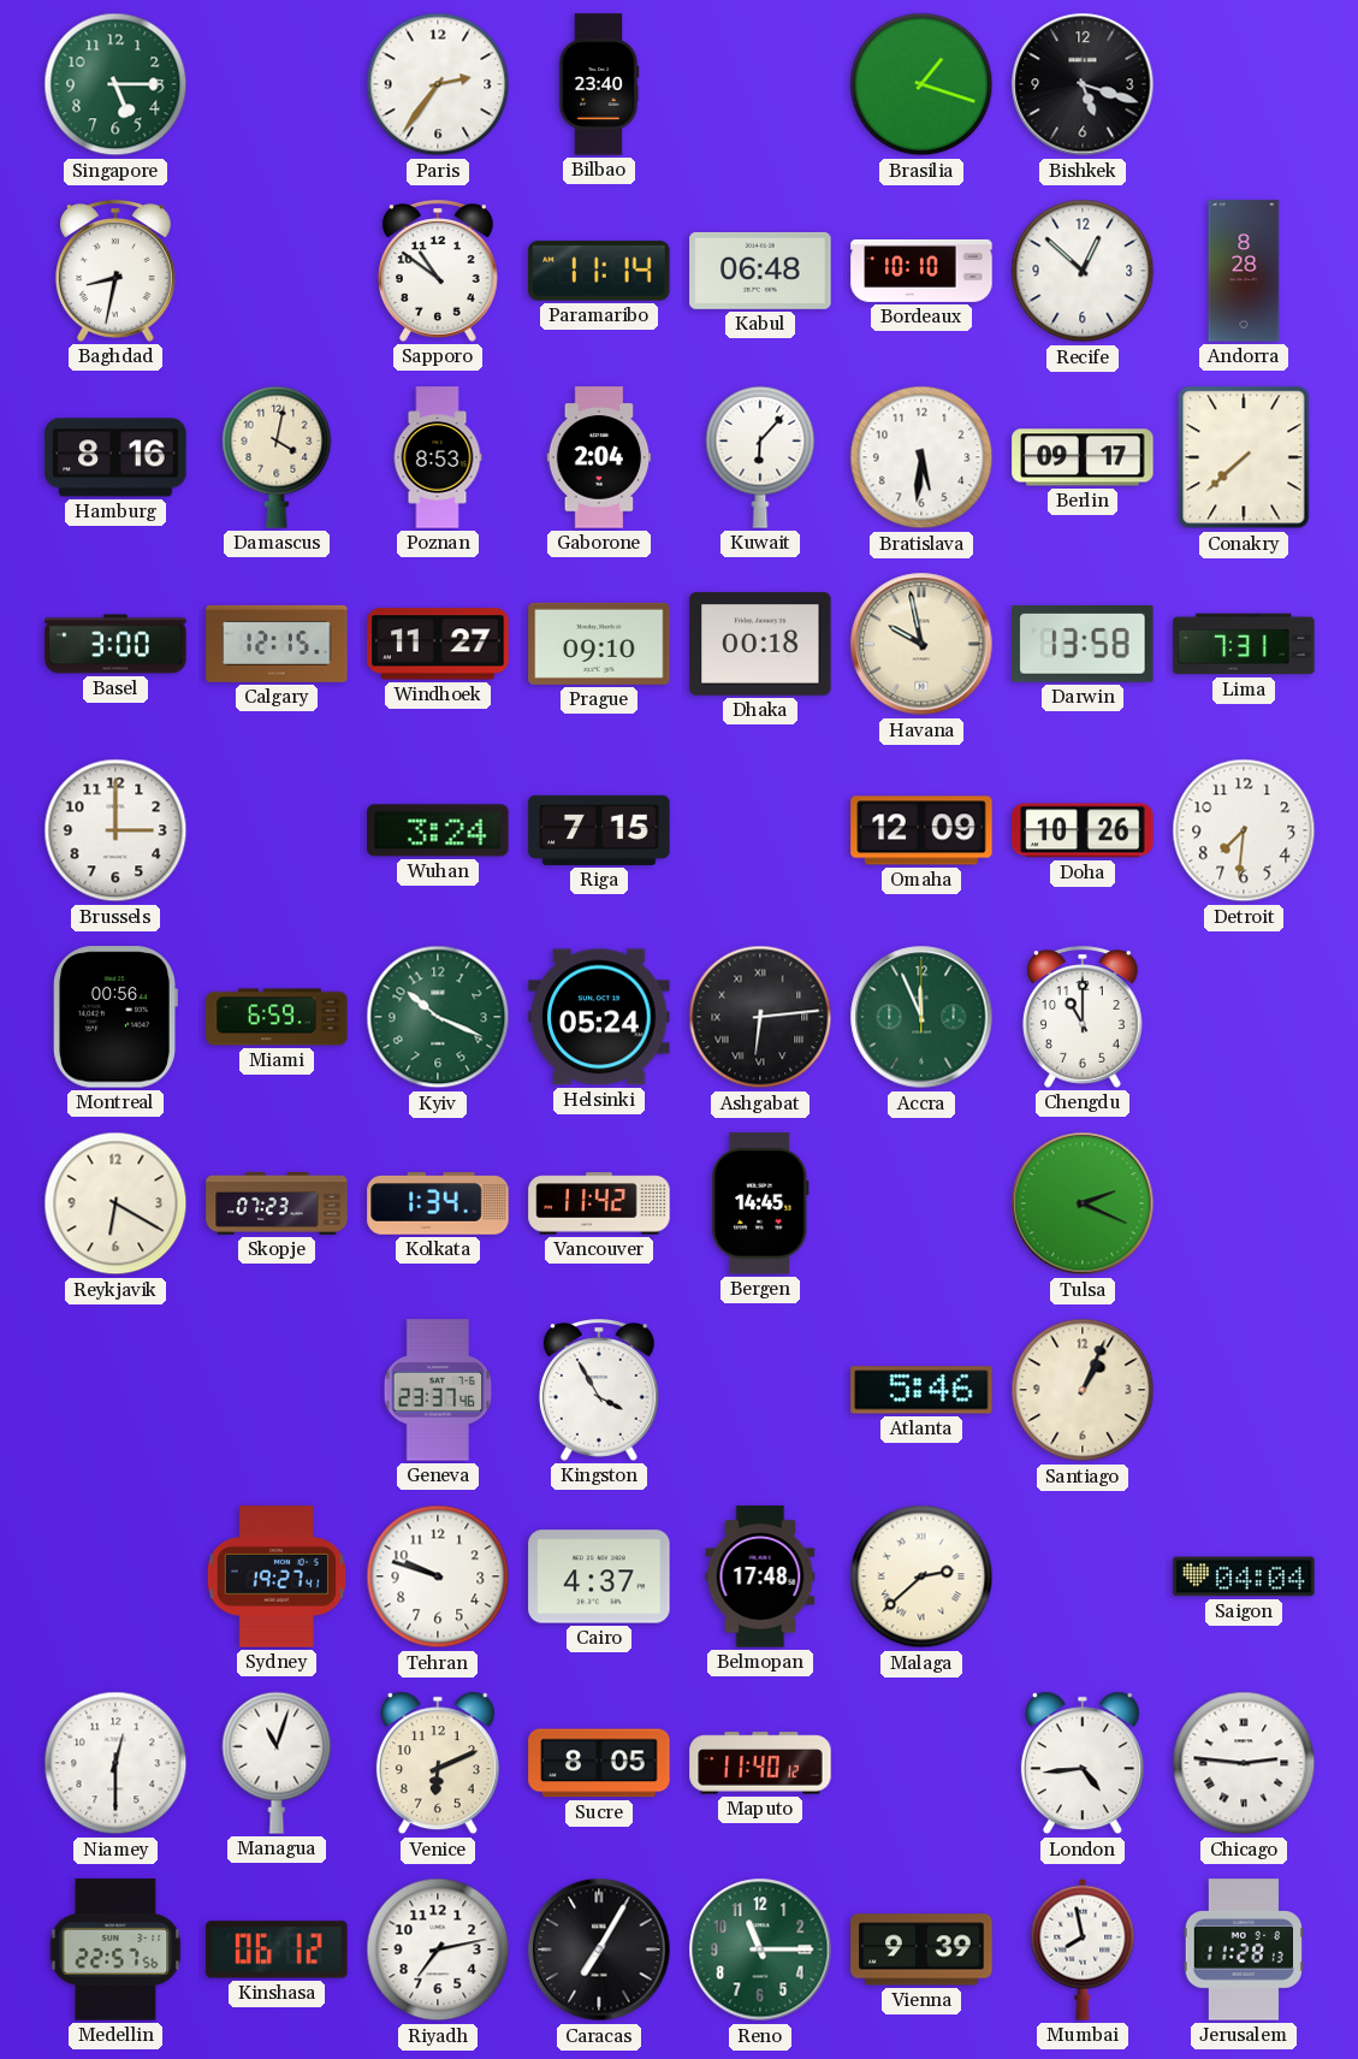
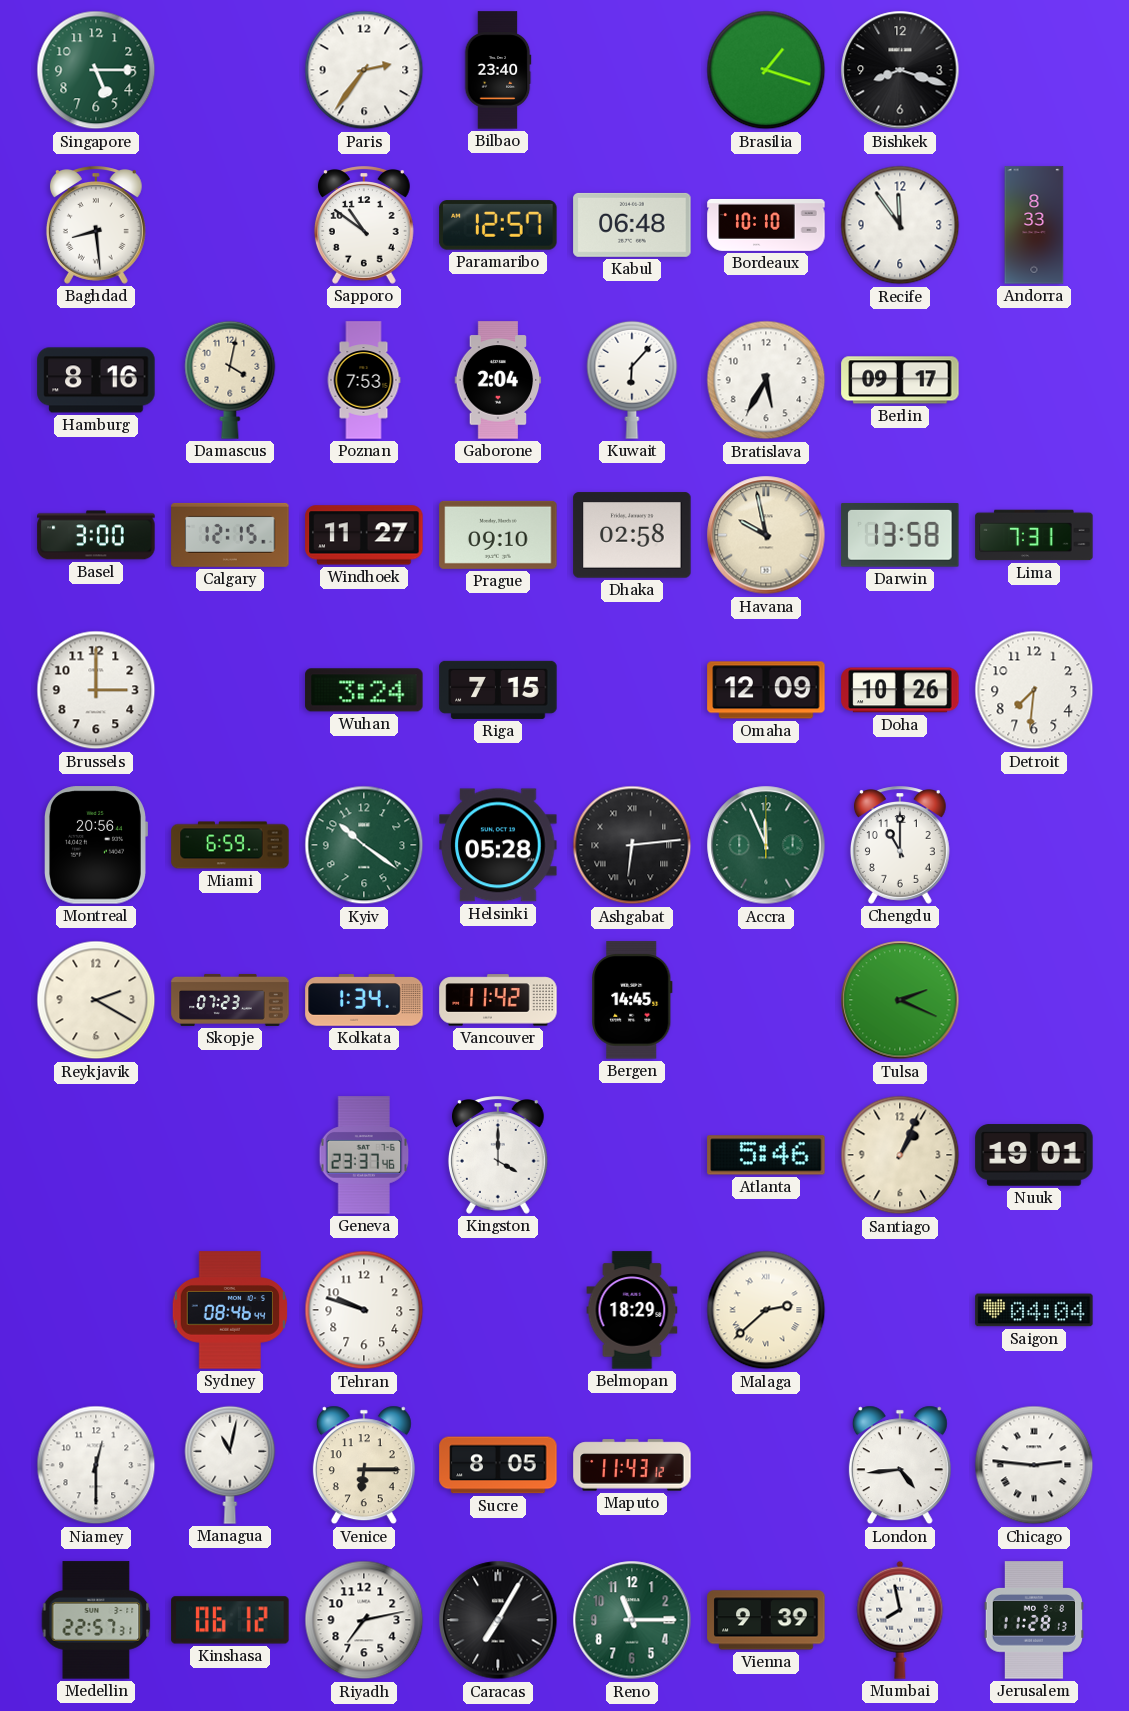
Bishkek: 5:18 -> 8:18
Baghdad: 8:32 -> 8:29
Paramaribo: 11:14 -> 12:57
Recife: 12:52 -> 11:54
Andorra: 8:28 -> 8:33
Poznan: 8:53 -> 7:53
Bratislava: 5:31 -> 5:35
Conakry: 7:38 -> none
Dhaka: 00:18 -> 02:58
Montreal: 00:56 -> 20:56
Kyiv: 10:19 -> 10:21
Helsinki: 05:24 -> 05:28
Reykjavik: 6:20 -> 2:20
Kingston: 3:55 -> 4:00
Nuuk: none -> 19:01
Sydney: 19:27 -> 08:46
Cairo: 4:37 -> none
Belmopan: 17:48 -> 18:29
Managua: 11:03 -> 11:02
Venice: 6:11 -> 6:15
Maputo: 11:40 -> 11:43
Medellin: 22:57:56 -> 22:57:31
